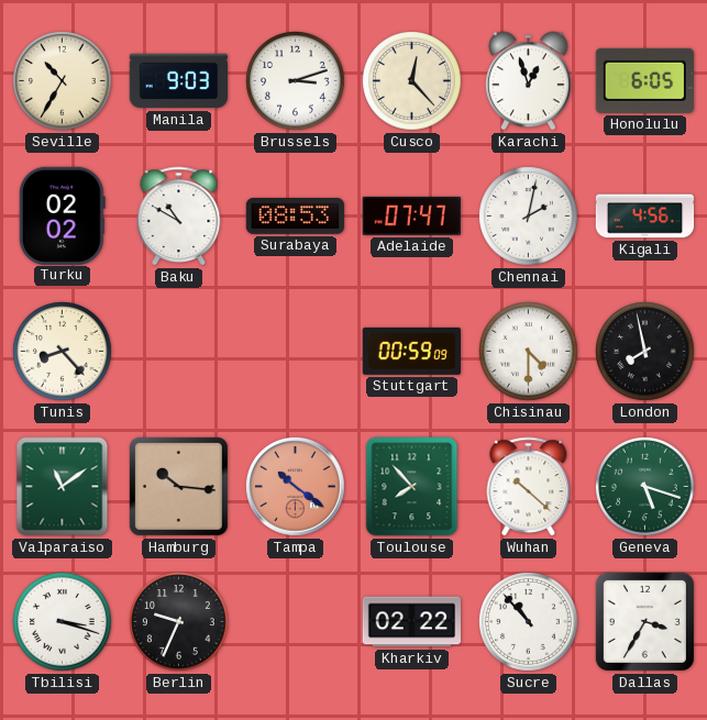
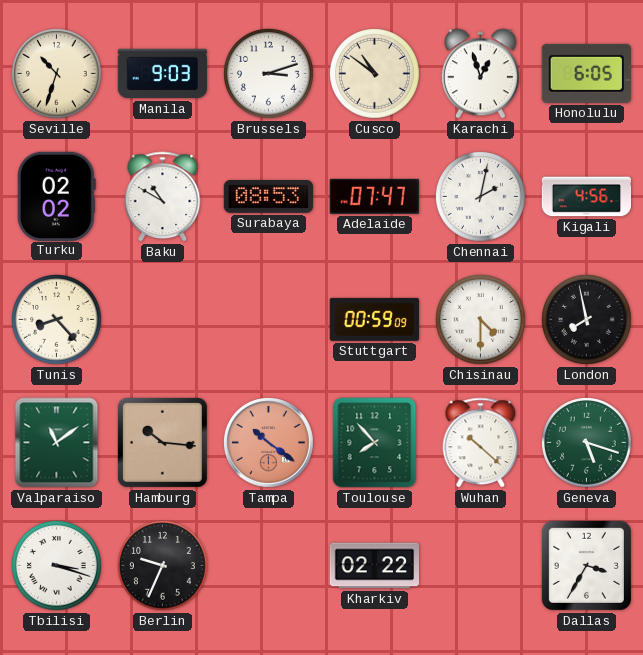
Seville: 10:35 -> 10:33
Cusco: 12:23 -> 10:51
Sucre: 10:53 -> none
